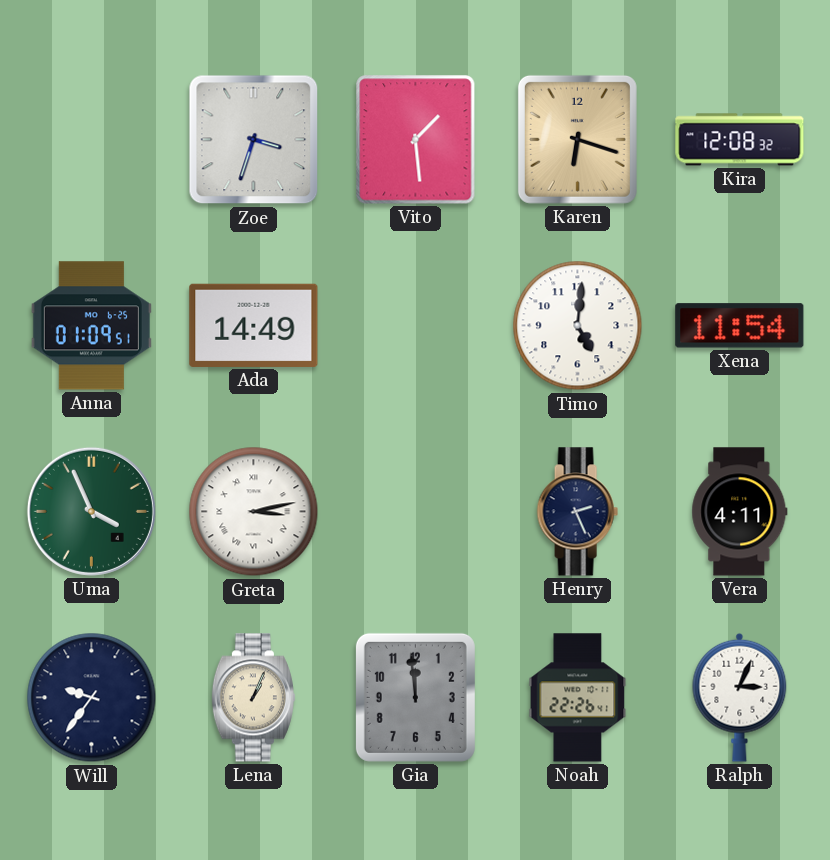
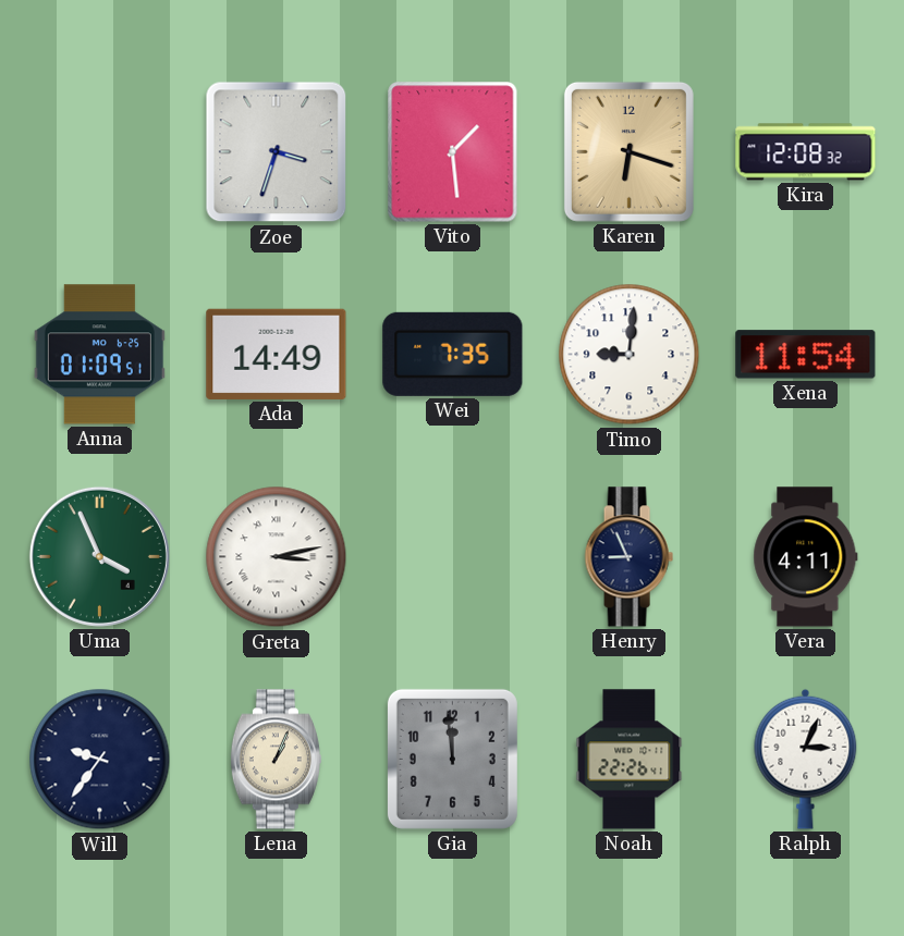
Wei: none -> 7:35
Timo: 5:01 -> 9:01
Henry: 2:26 -> 8:56
